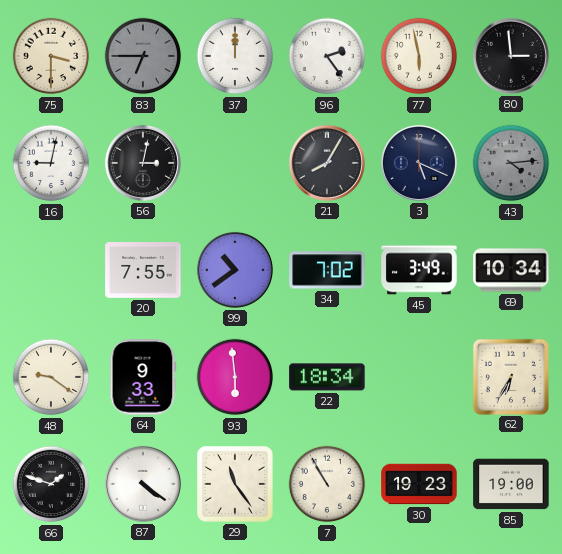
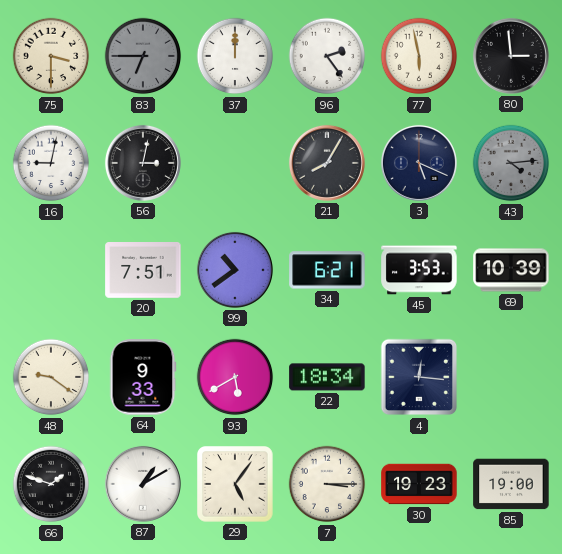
20: 7:55 -> 7:51
34: 7:02 -> 6:21
45: 3:49 -> 3:53
69: 10:34 -> 10:39
93: 5:59 -> 5:40
4: none -> 12:16
62: 6:35 -> none
87: 4:21 -> 1:10
29: 11:24 -> 5:06
7: 10:55 -> 3:15
